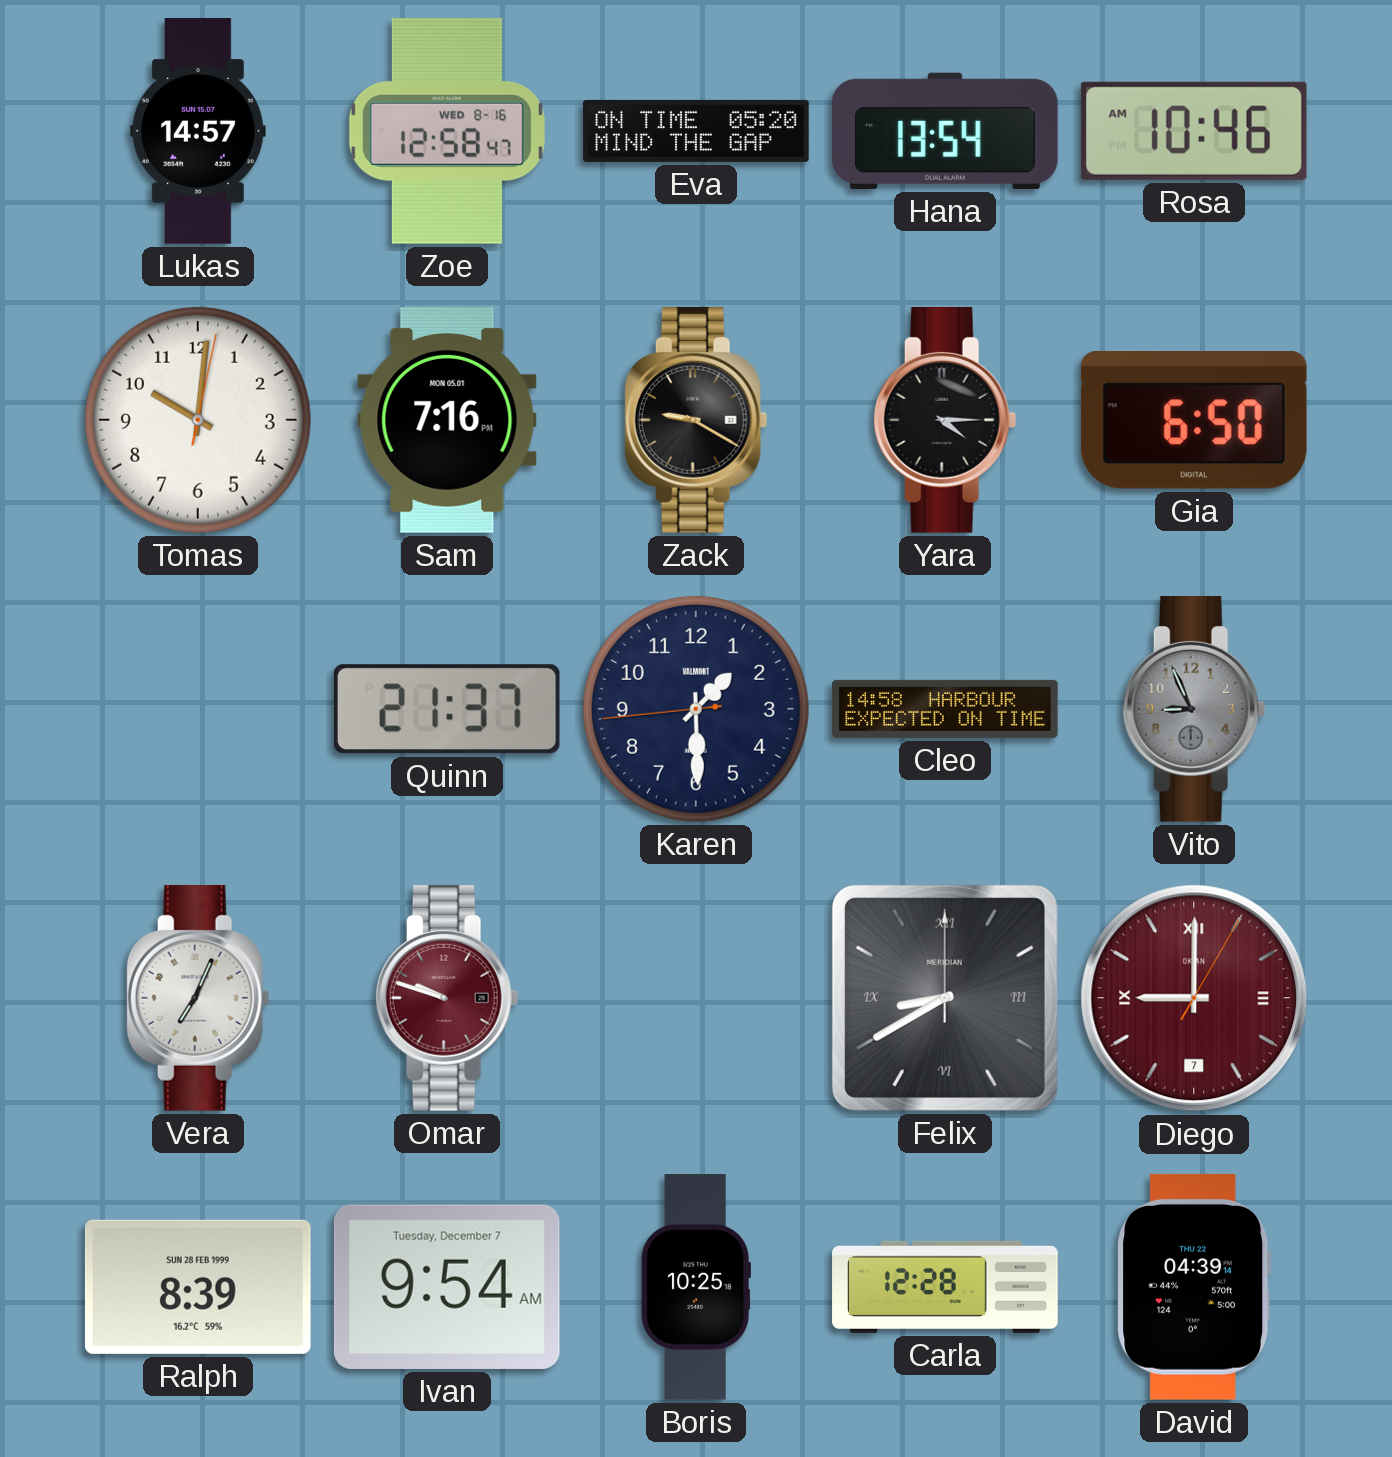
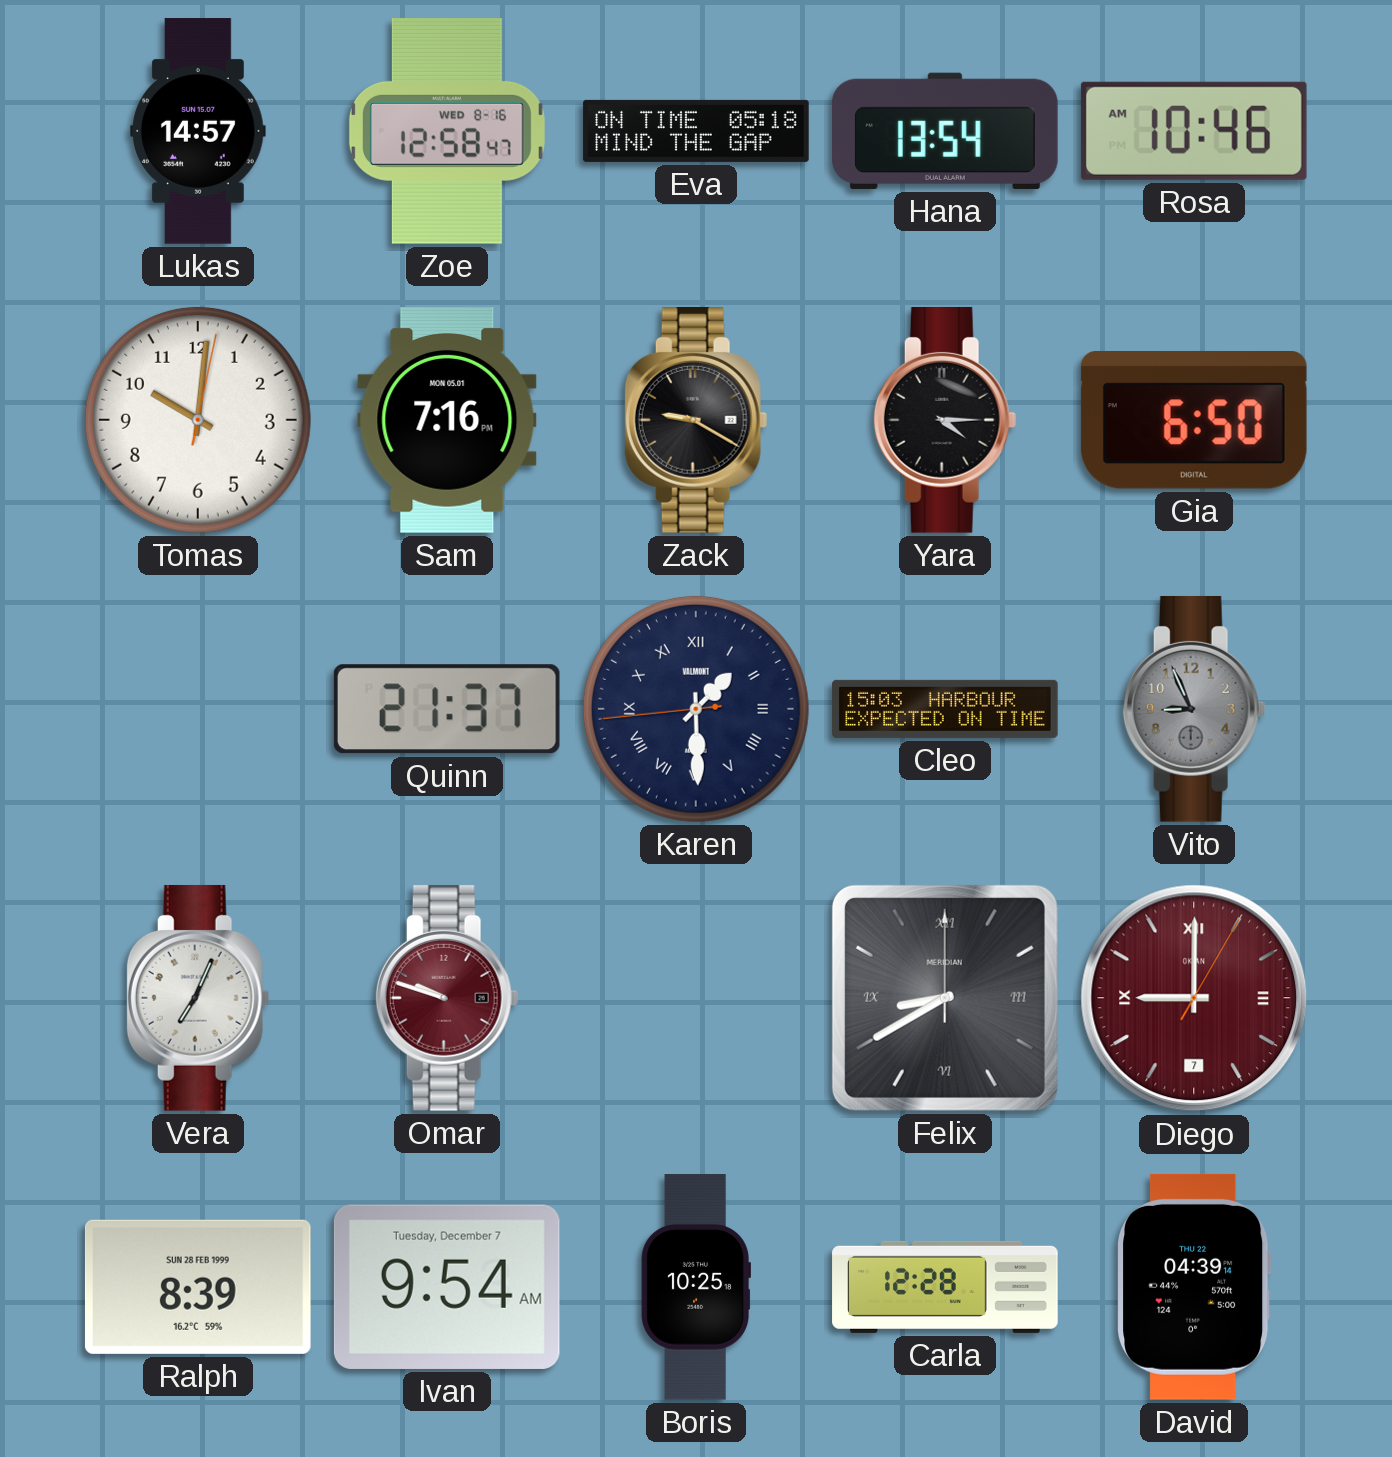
Eva: 05:20 -> 05:18
Karen numerals: Arabic -> Roman
Cleo: 14:58 -> 15:03
